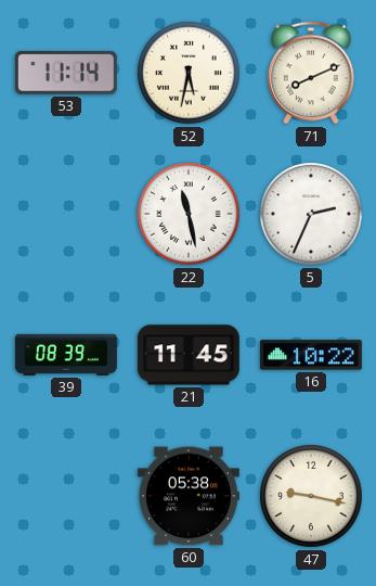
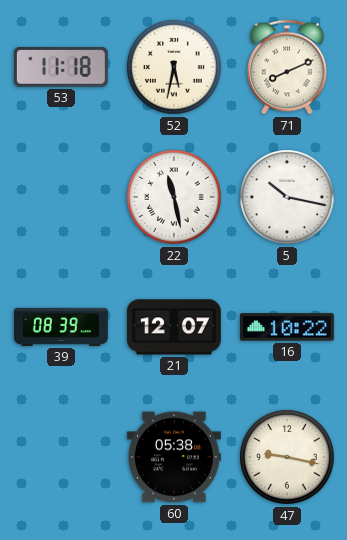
53: 11:14 -> 11:18
5: 2:34 -> 10:17
21: 11:45 -> 12:07
